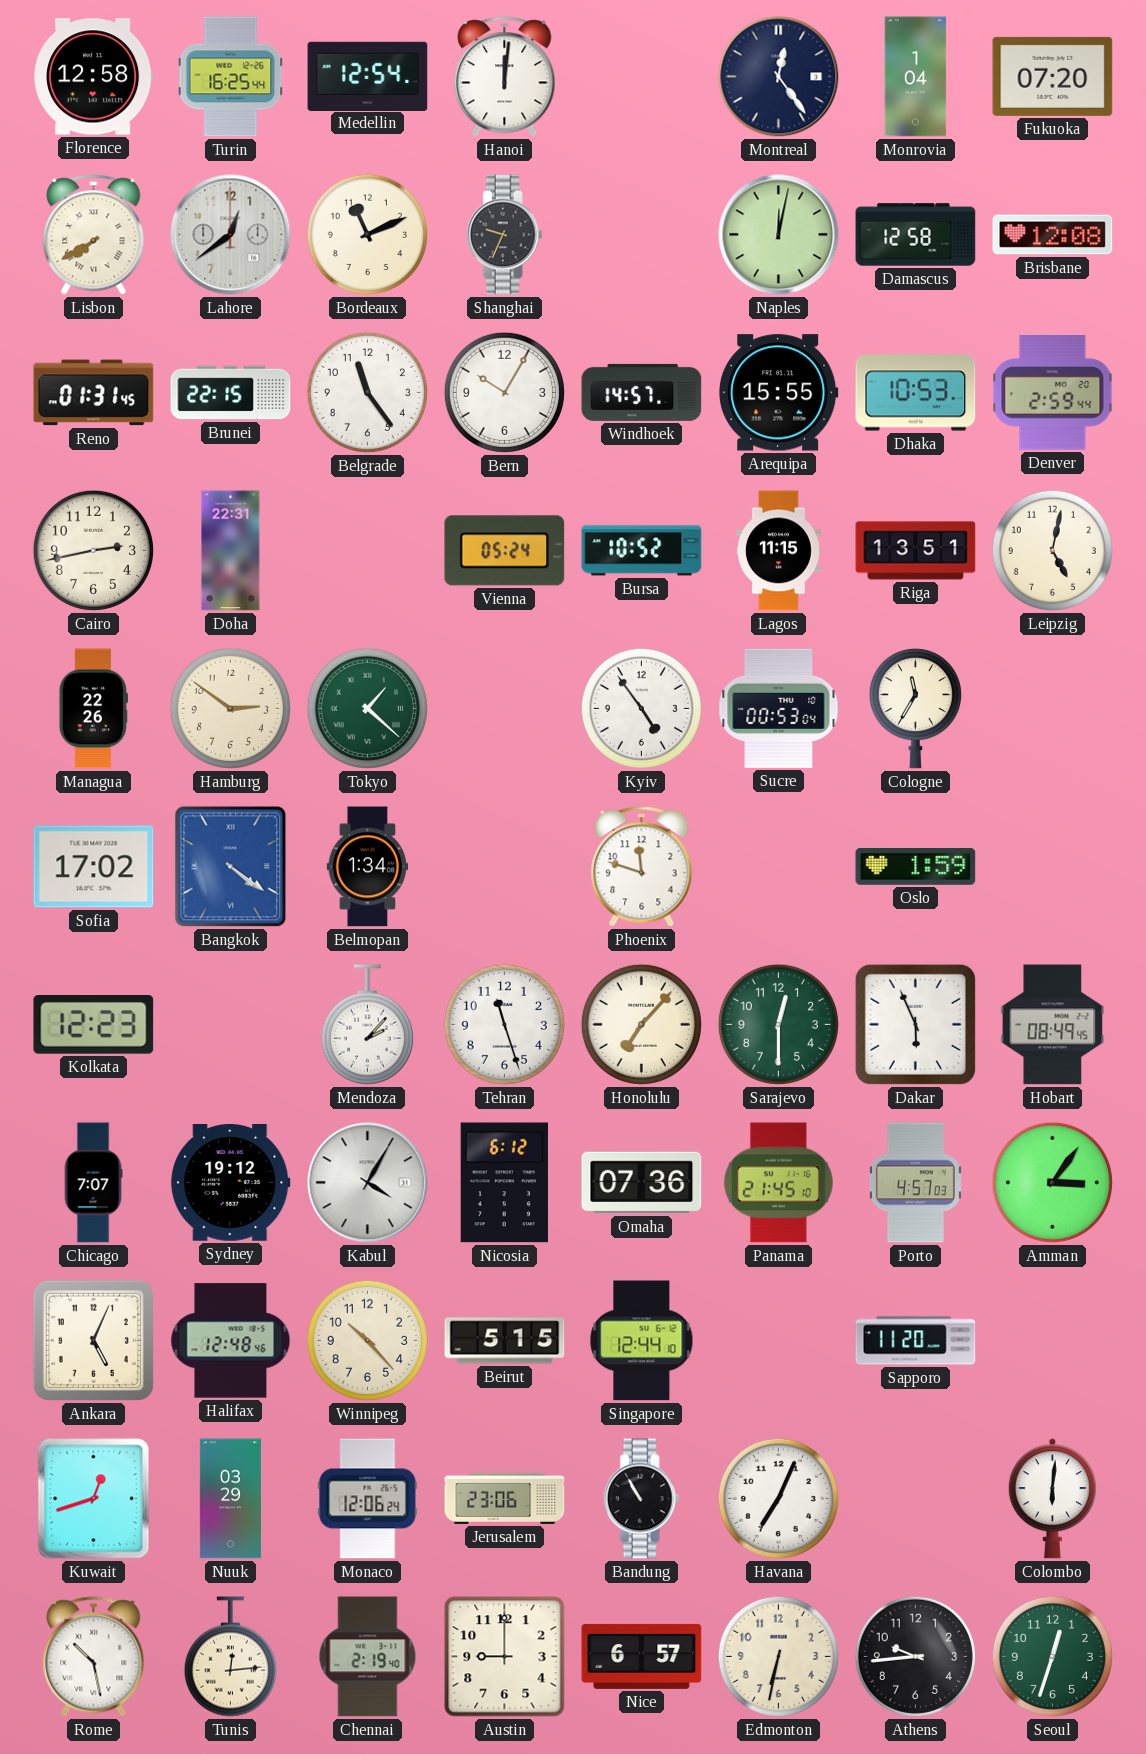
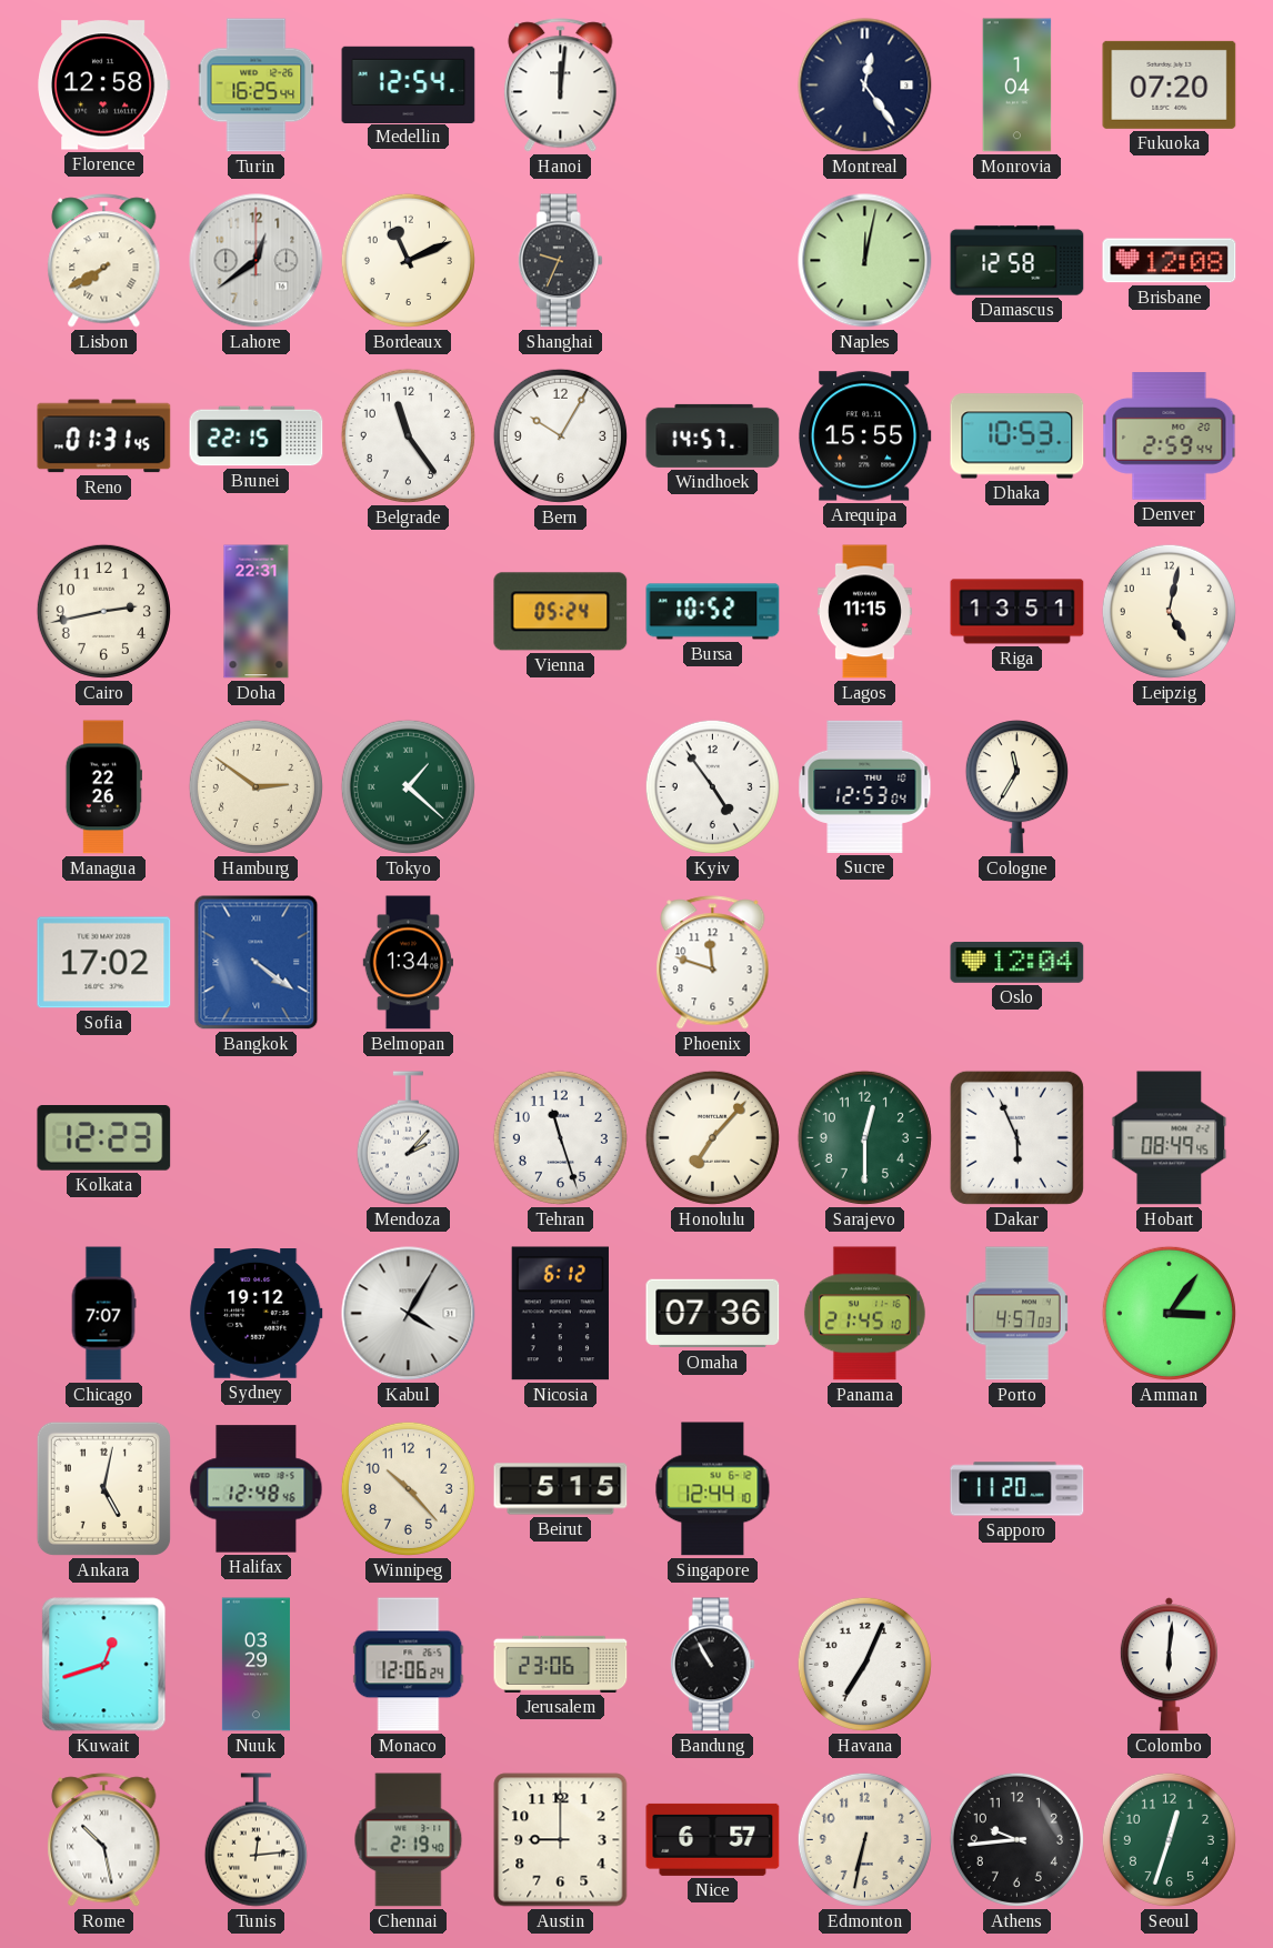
Sucre: 00:53 -> 12:53
Oslo: 1:59 -> 12:04
Ankara: 5:04 -> 5:02
